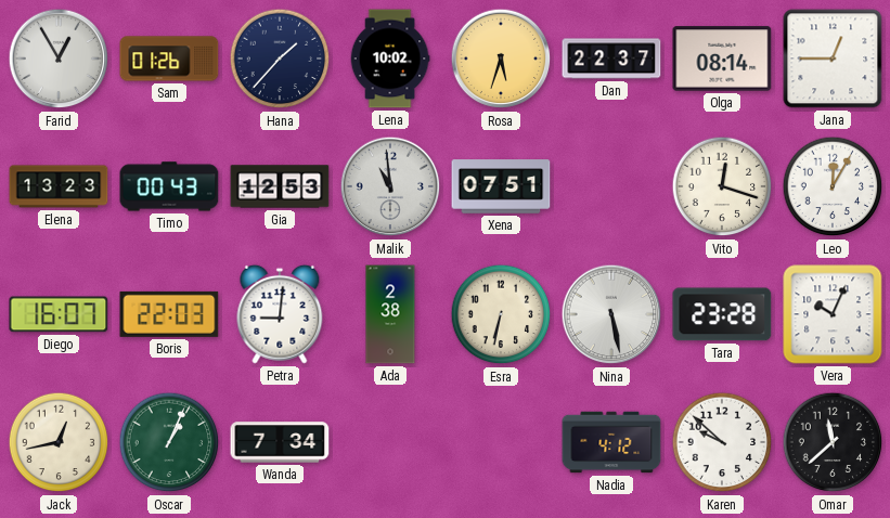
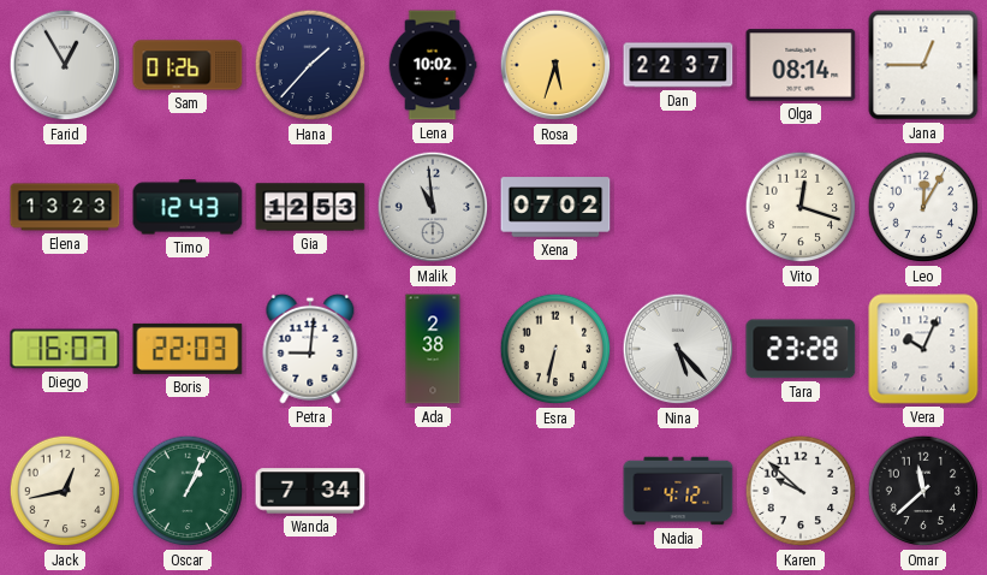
Timo: 00:43 -> 12:43
Xena: 07:51 -> 07:02
Nina: 5:28 -> 5:23
